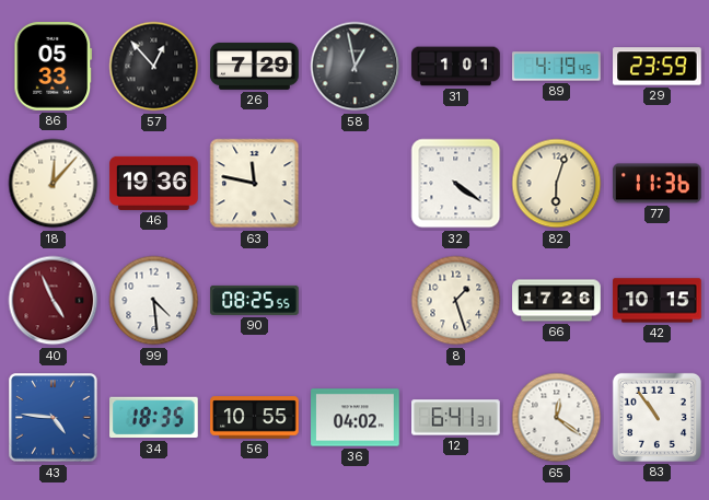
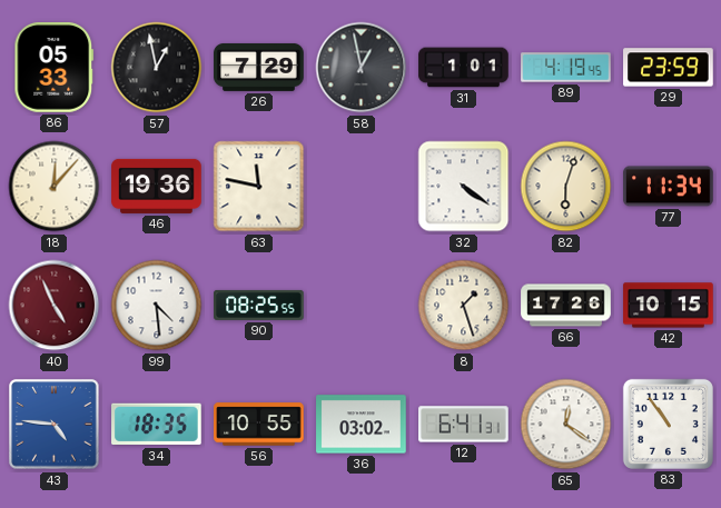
57: 12:53 -> 12:58
77: 11:36 -> 11:34
36: 04:02 -> 03:02
